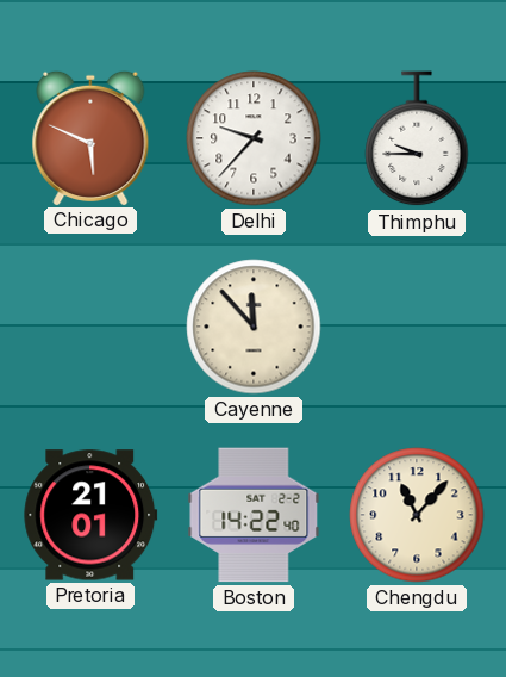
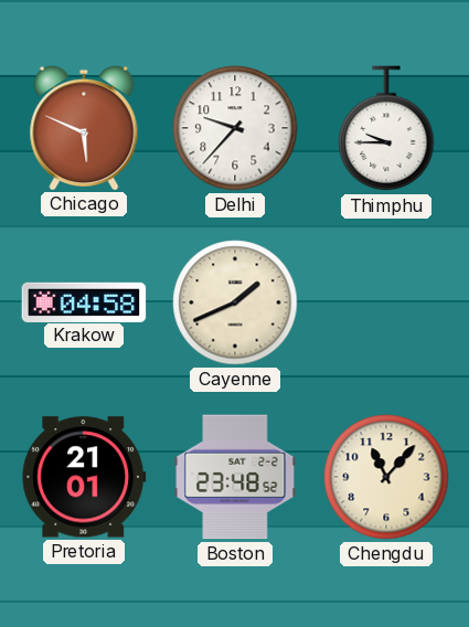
Krakow: none -> 04:58
Cayenne: 11:53 -> 1:41
Boston: 14:22 -> 23:48
